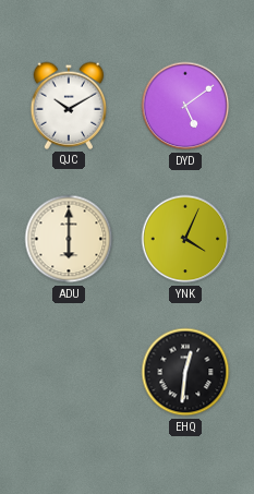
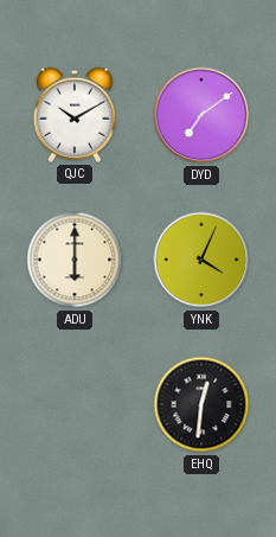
DYD: 5:09 -> 7:09
